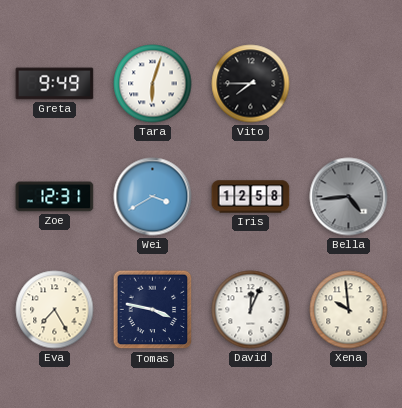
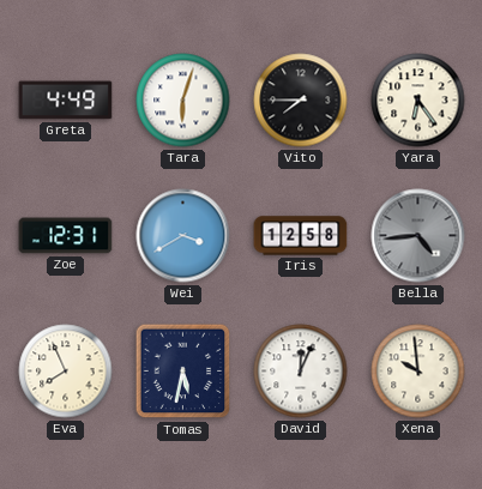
Greta: 9:49 -> 4:49
Yara: none -> 6:24
Eva: 7:25 -> 7:56
Tomas: 3:47 -> 5:32
